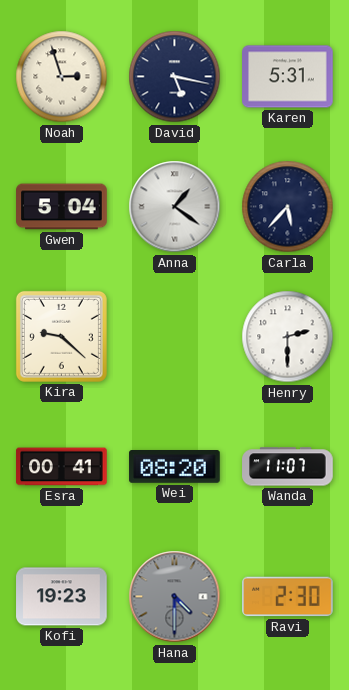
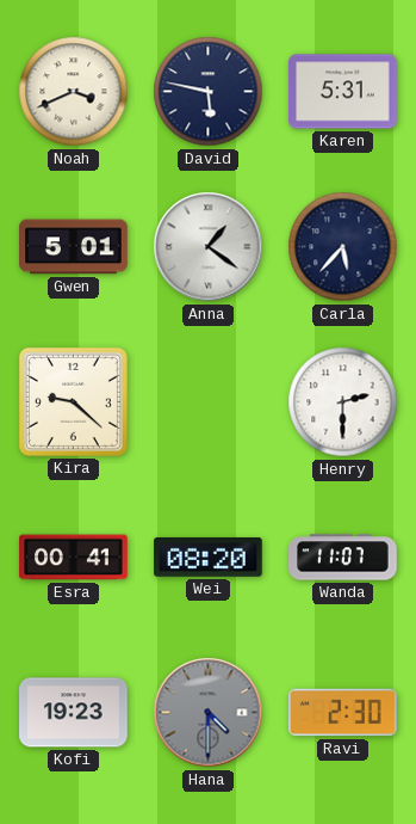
Noah: 2:57 -> 3:41
David: 5:17 -> 5:47
Gwen: 5:04 -> 5:01
